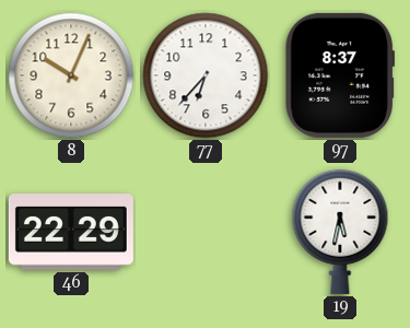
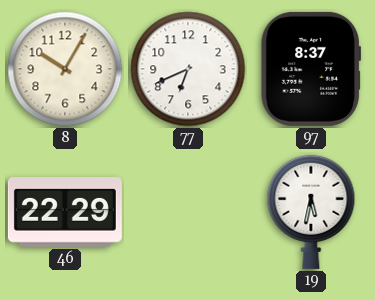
8: 10:04 -> 10:05
77: 6:37 -> 6:41
